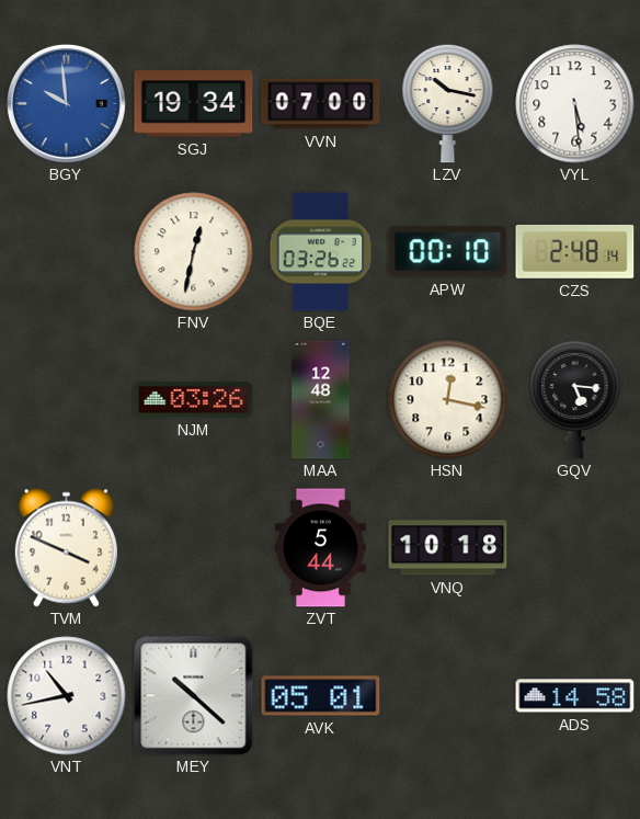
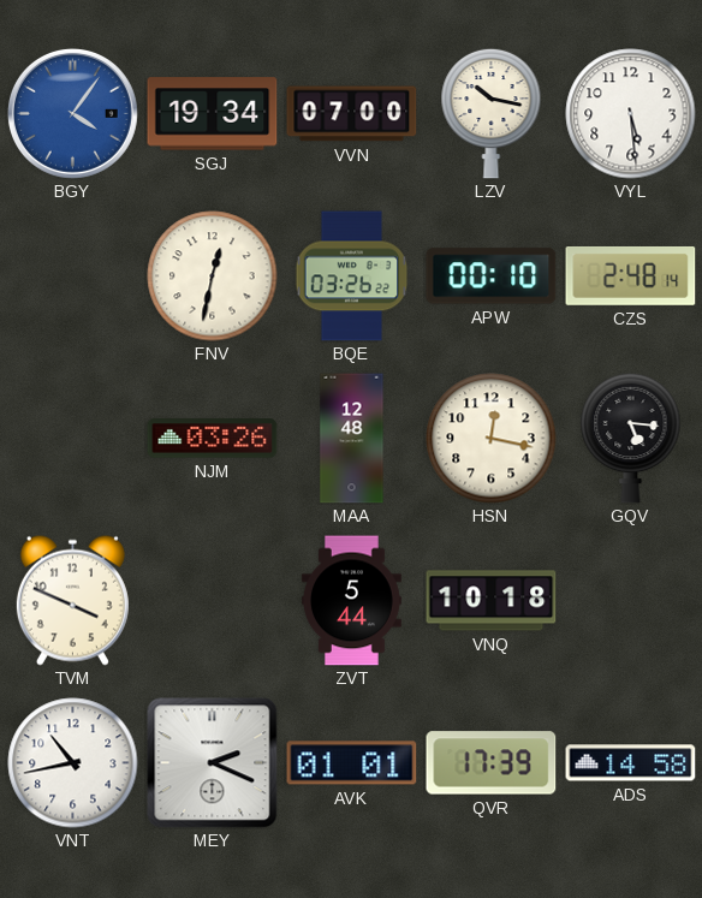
BGY: 9:59 -> 4:06
MEY: 10:22 -> 2:19
AVK: 05:01 -> 01:01
QVR: none -> 17:39
